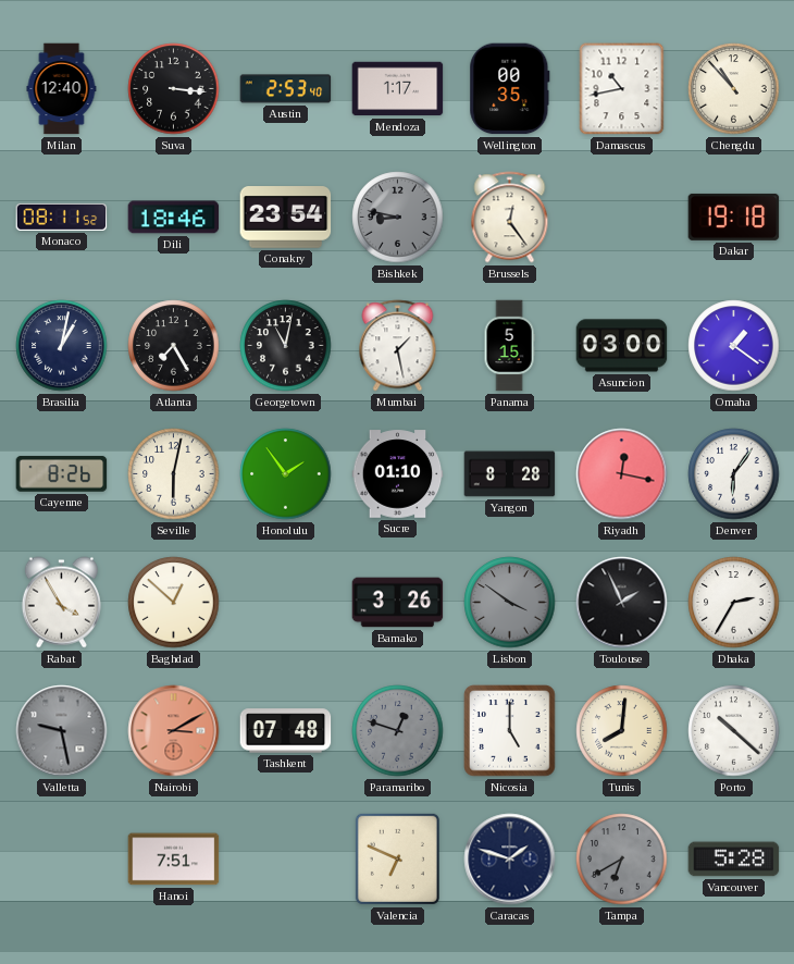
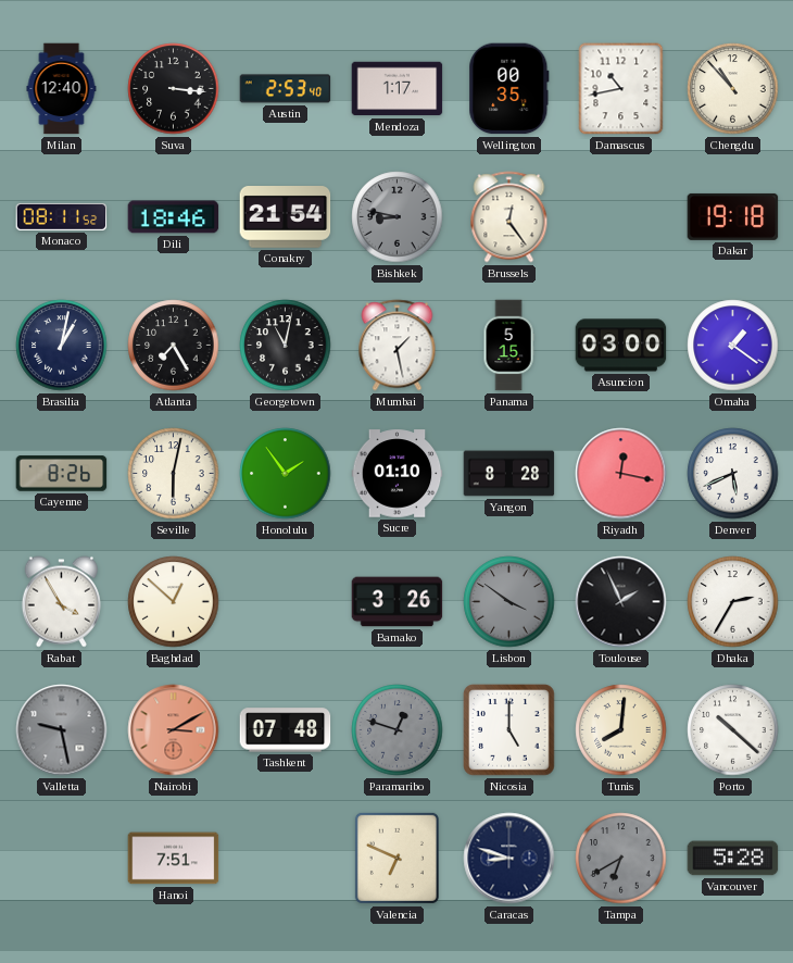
Conakry: 23:54 -> 21:54
Denver: 6:06 -> 5:41
Caracas: 1:48 -> 8:48
